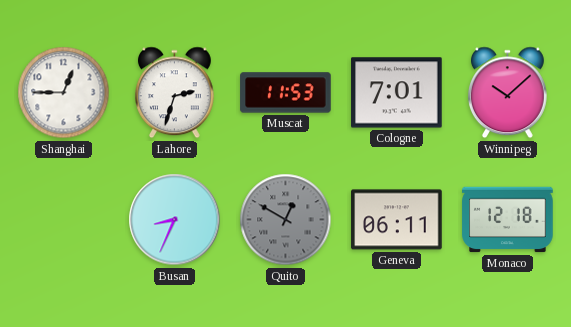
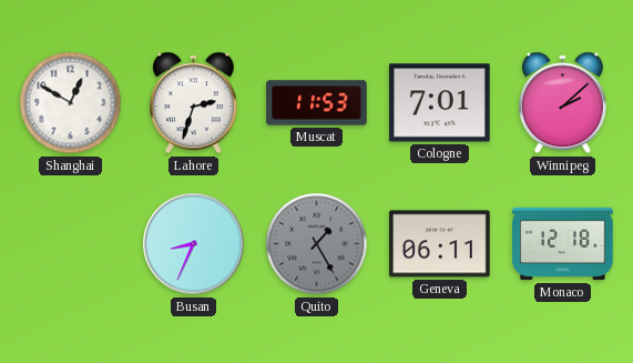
Shanghai: 12:45 -> 12:50
Winnipeg: 10:08 -> 2:08
Quito: 12:50 -> 1:25
